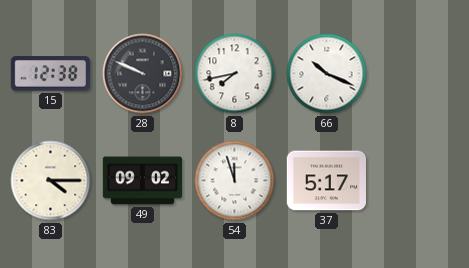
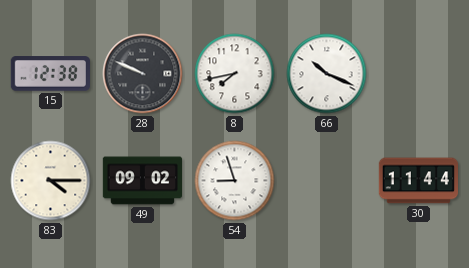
54: 11:57 -> 8:57
37: 5:17 -> none
30: none -> 11:44
